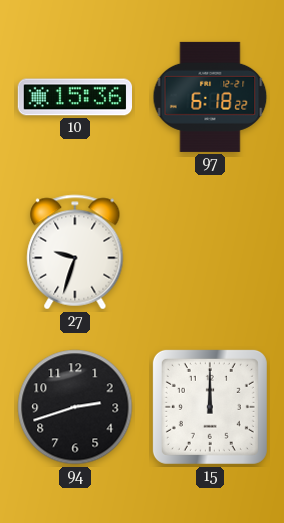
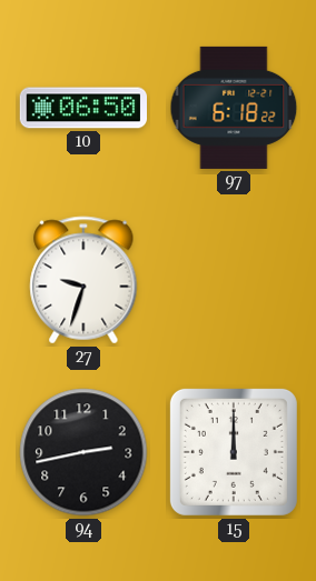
10: 15:36 -> 06:50
94: 2:42 -> 2:43
